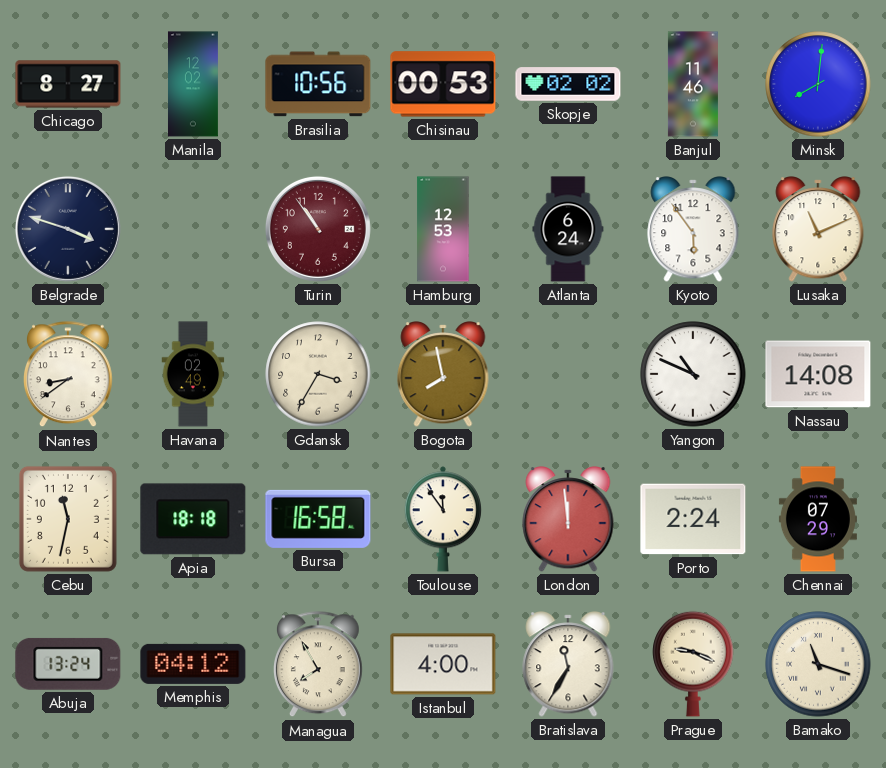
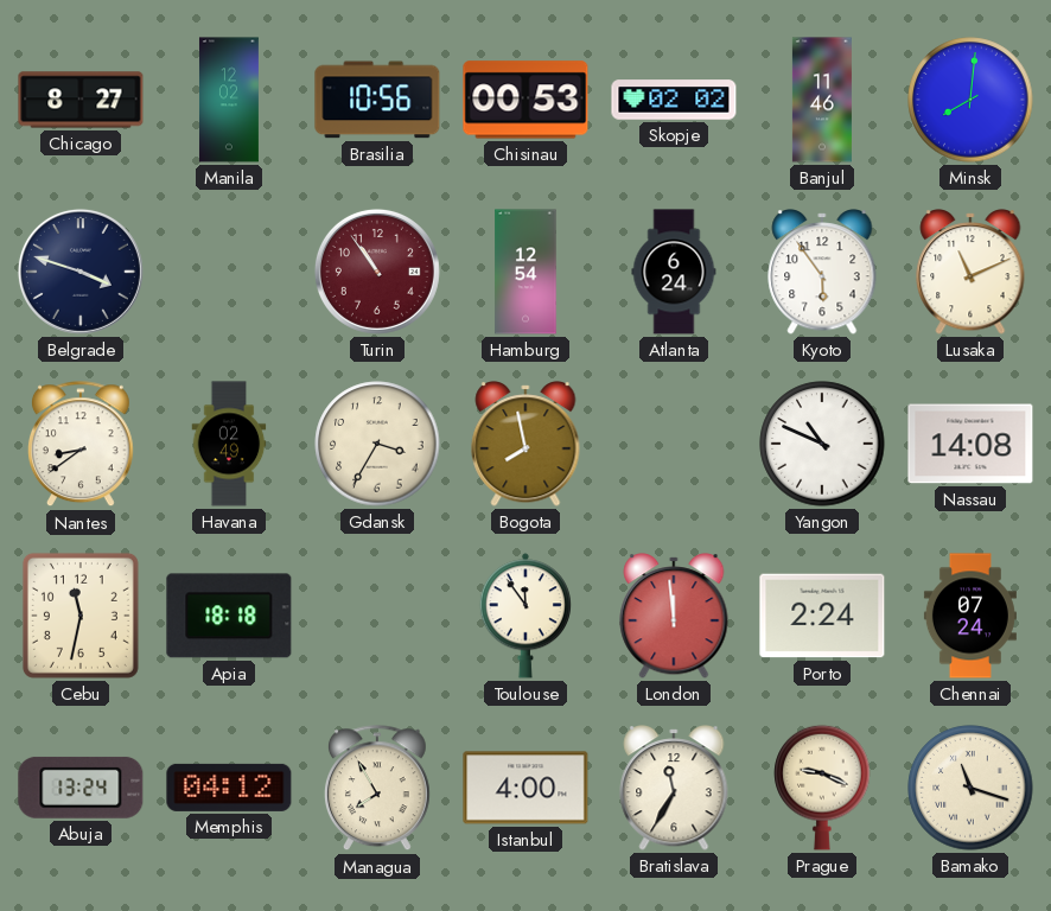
Hamburg: 12:53 -> 12:54
Bursa: 16:58 -> none
Chennai: 07:29 -> 07:24
